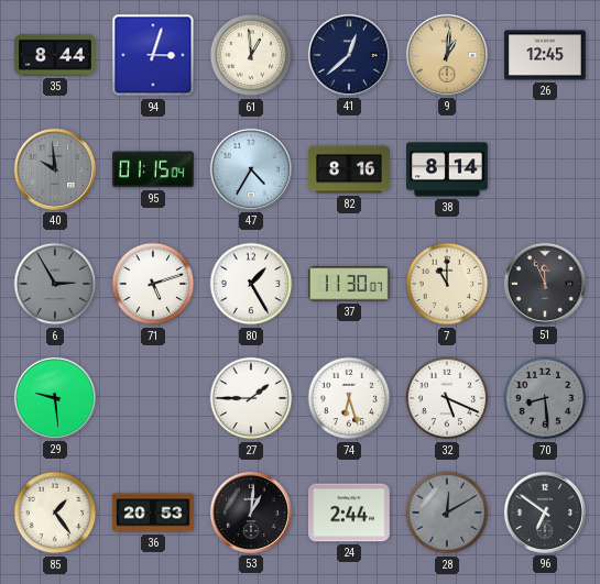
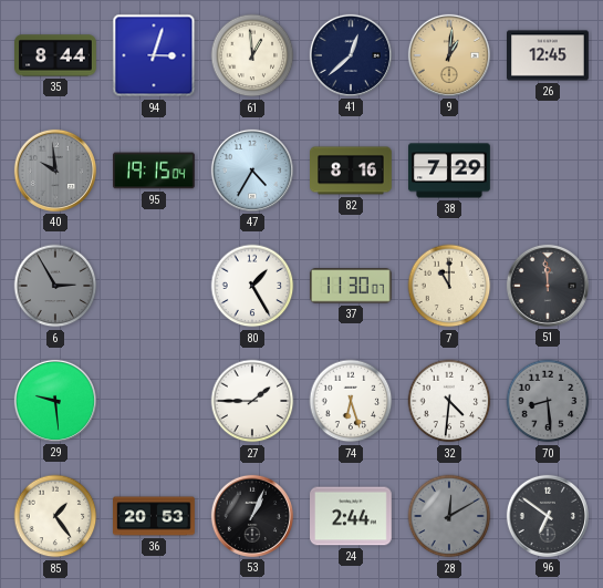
95: 01:15 -> 19:15
38: 8:14 -> 7:29
71: 5:12 -> none
51: 11:56 -> 11:59
32: 5:19 -> 4:31
53: 1:01 -> 1:04
